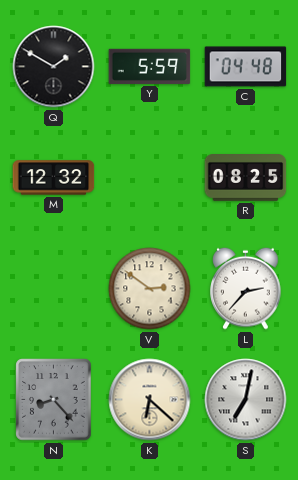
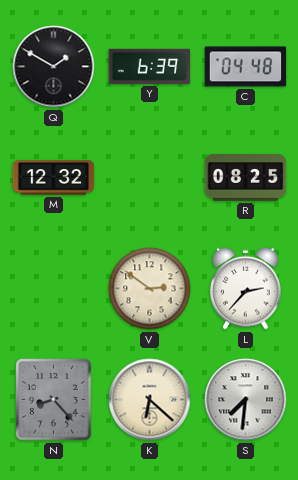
Y: 5:59 -> 6:39
S: 7:02 -> 7:31
